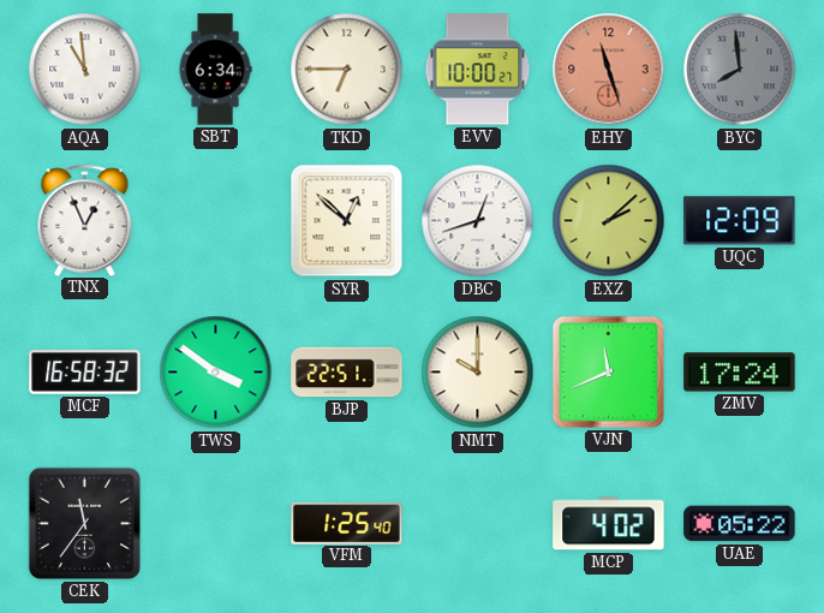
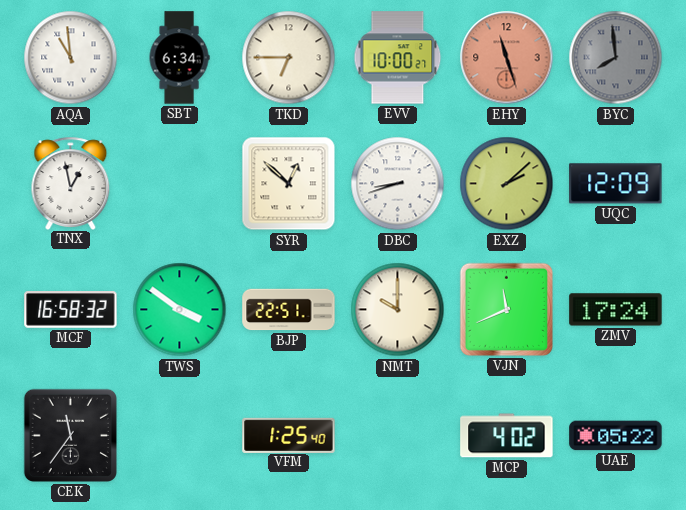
TNX: 12:56 -> 12:58
DBC: 12:42 -> 8:42
